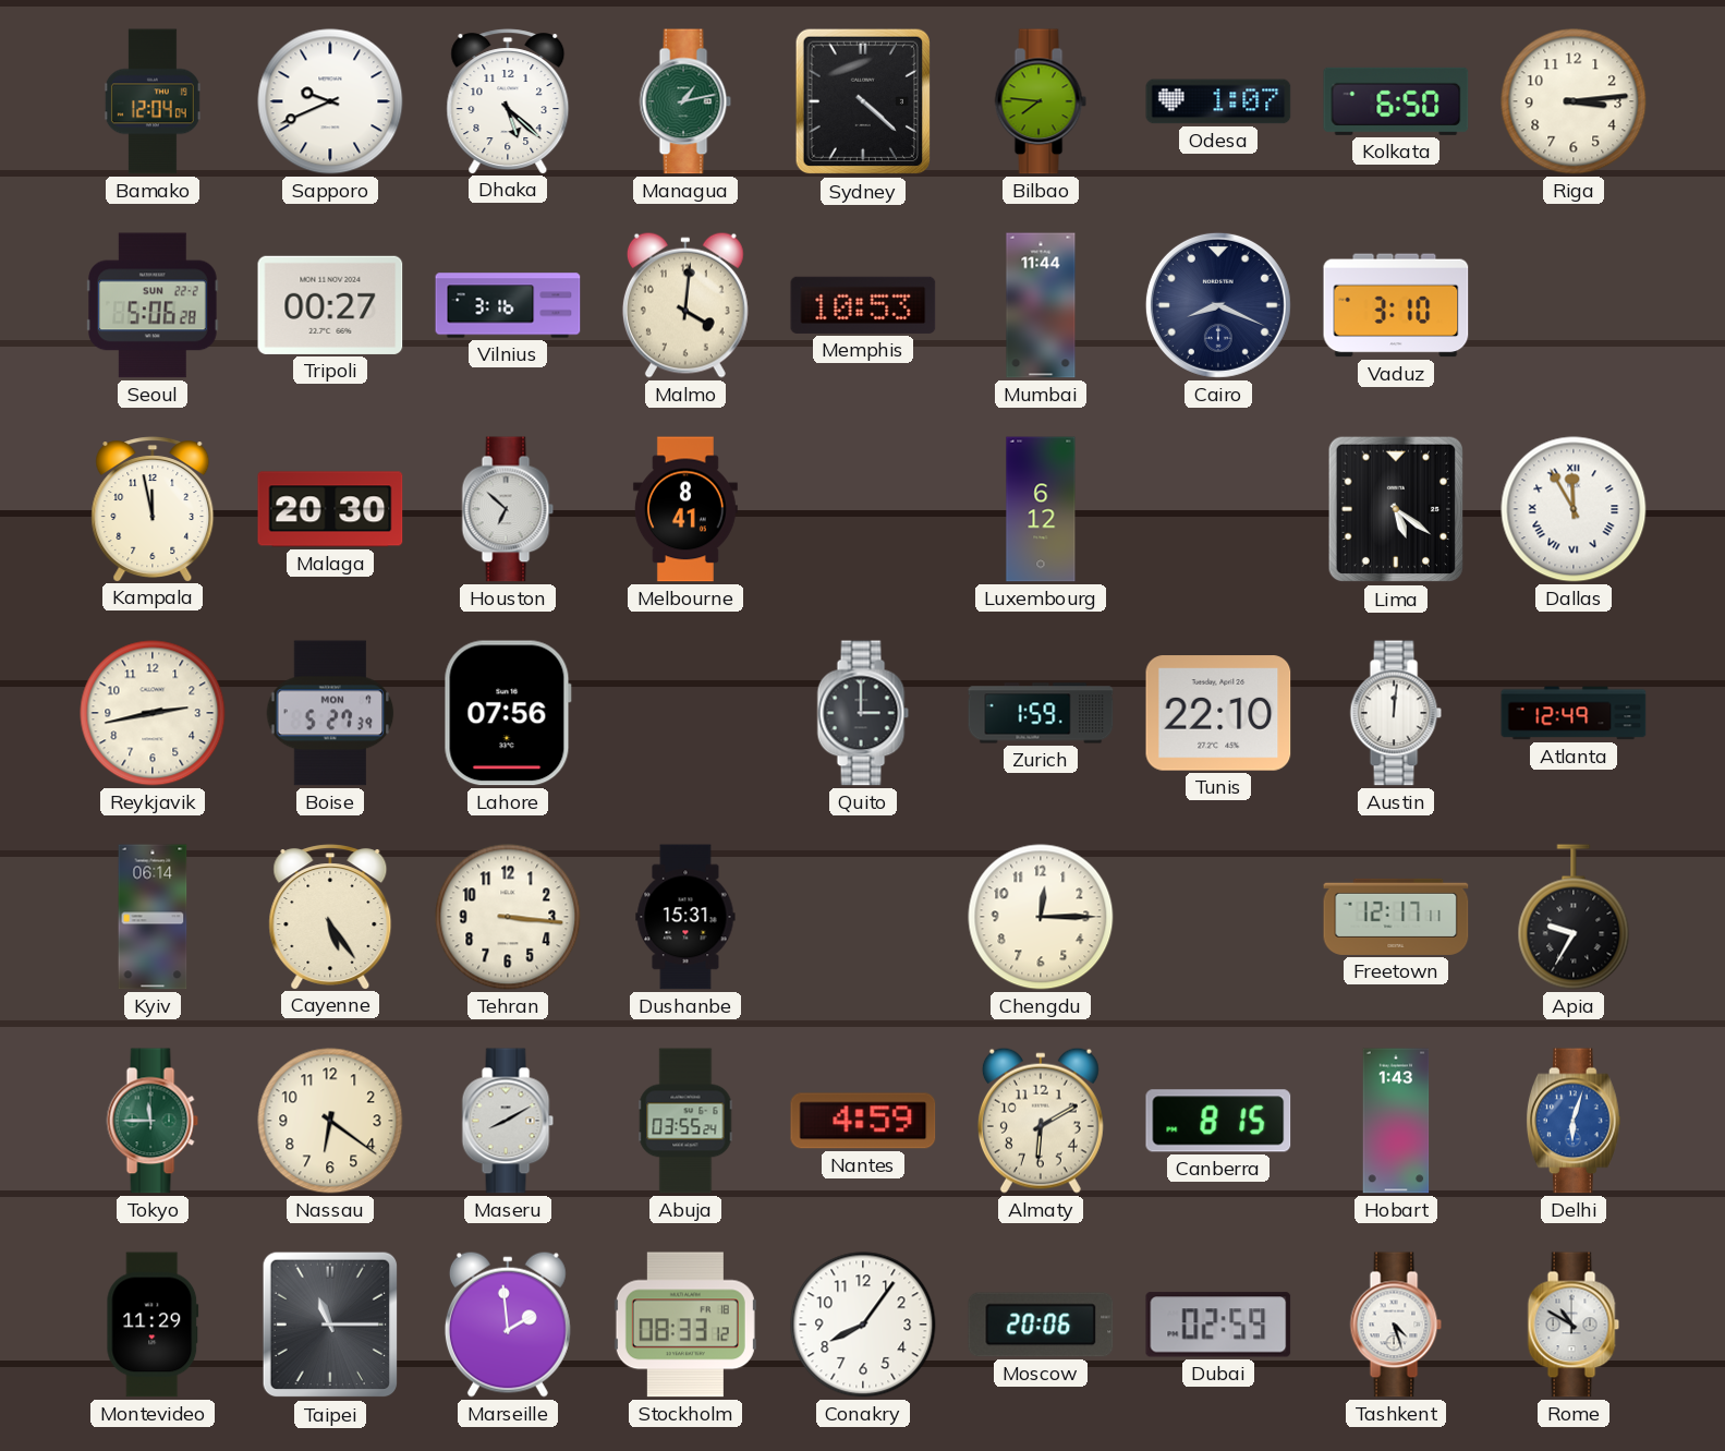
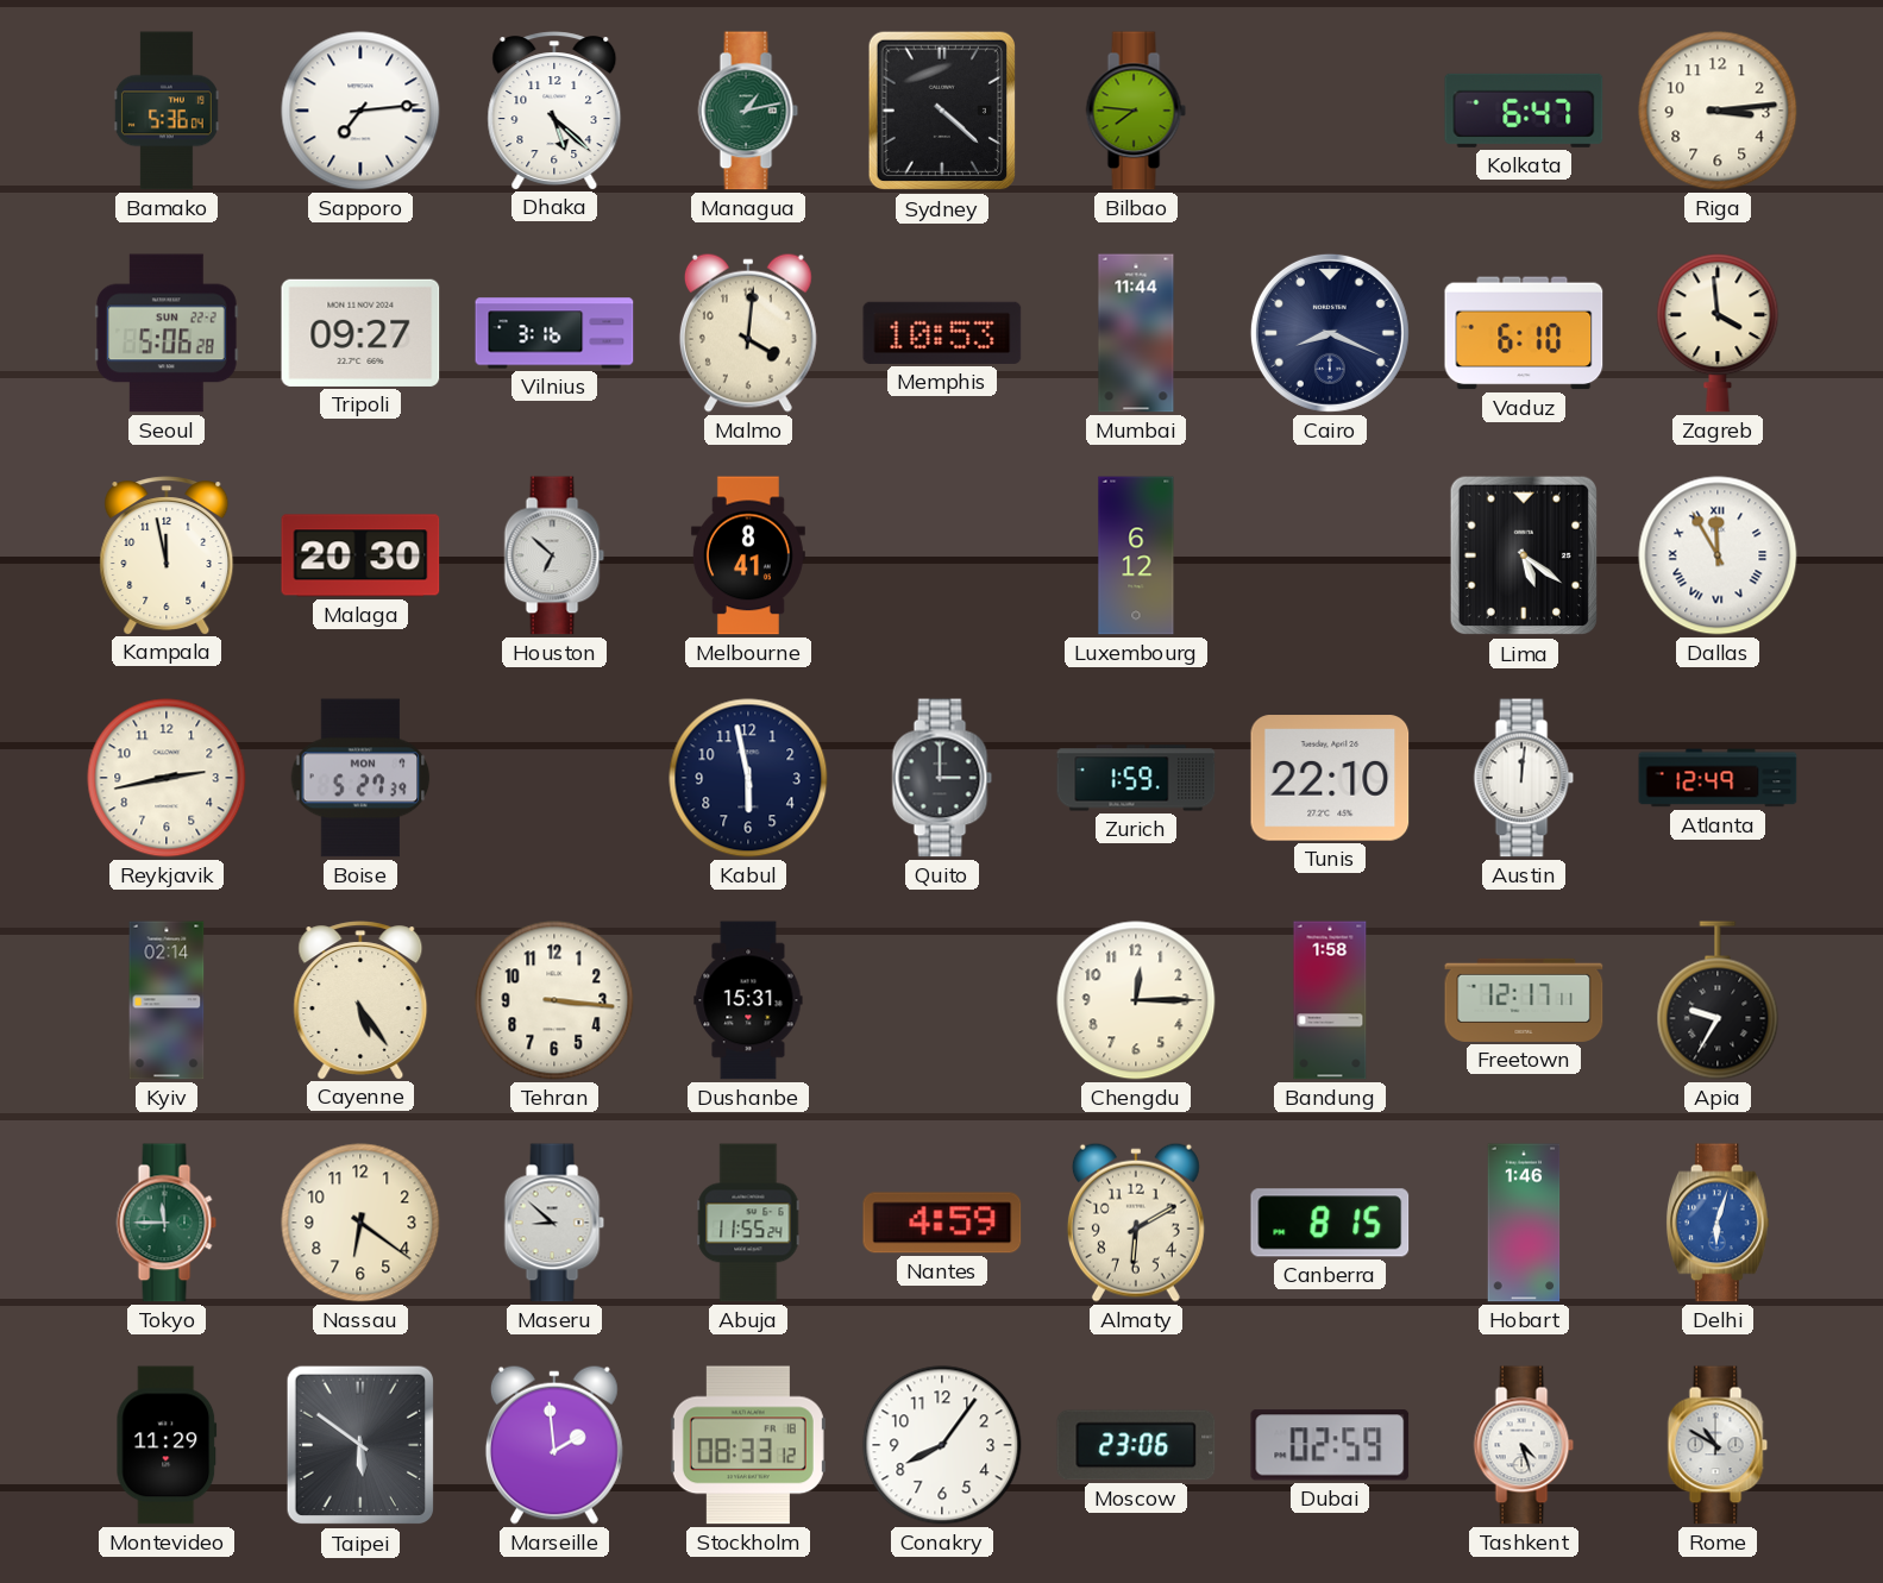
Bamako: 12:04 -> 5:36
Sapporo: 9:41 -> 7:14
Odesa: 1:07 -> none
Kolkata: 6:50 -> 6:47
Tripoli: 00:27 -> 09:27
Vaduz: 3:10 -> 6:10
Zagreb: none -> 3:59
Lahore: 07:56 -> none
Kabul: none -> 5:58
Kyiv: 06:14 -> 02:14
Bandung: none -> 1:58
Maseru: 8:10 -> 8:52
Abuja: 03:55 -> 11:55
Hobart: 1:43 -> 1:46
Taipei: 11:15 -> 5:51
Moscow: 20:06 -> 23:06
